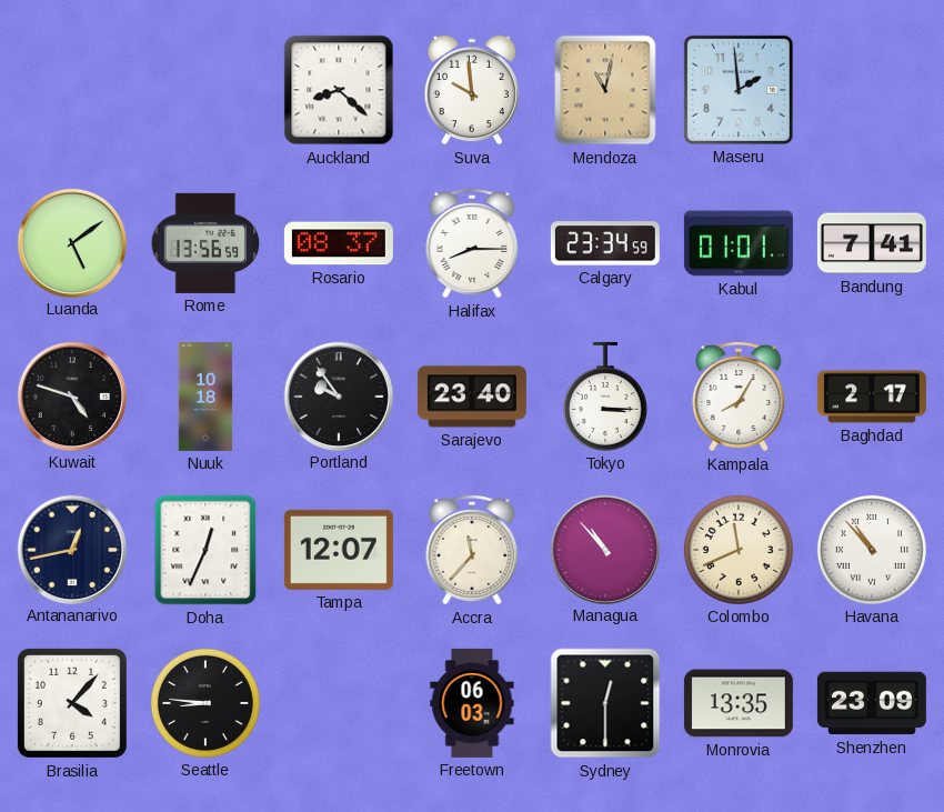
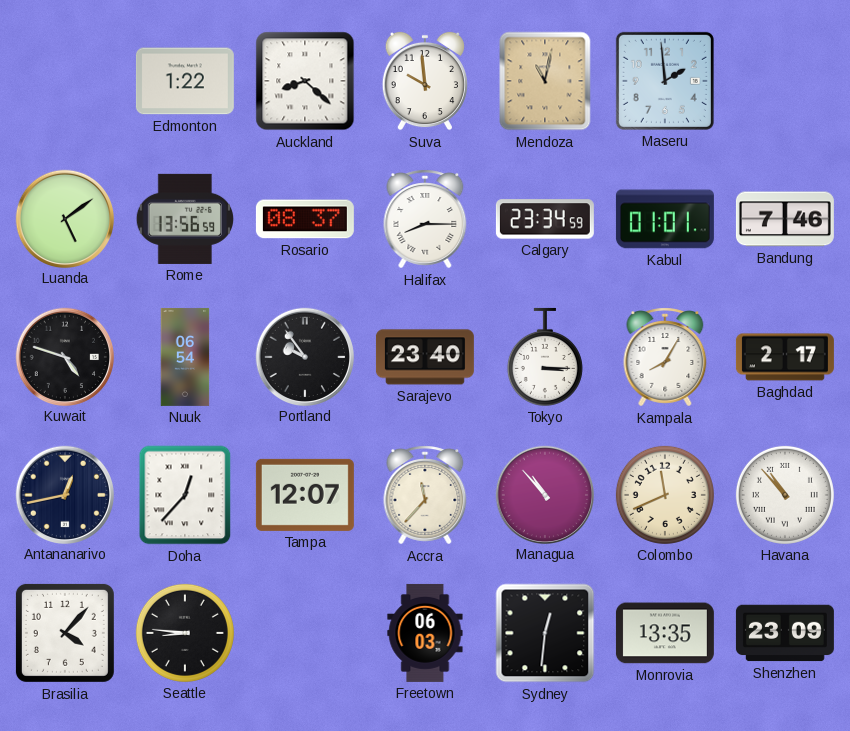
Edmonton: none -> 1:22
Bandung: 7:41 -> 7:46
Nuuk: 10:18 -> 06:54
Doha: 12:34 -> 12:37
Sydney: 12:30 -> 12:31
